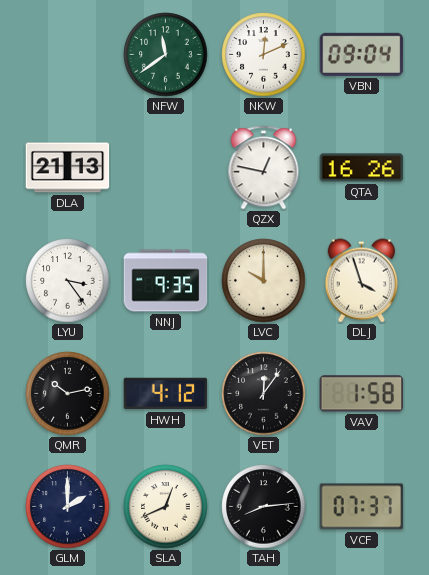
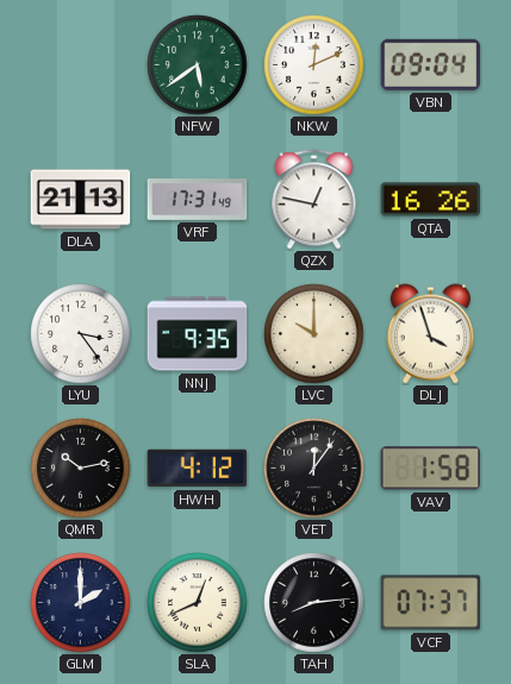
NFW: 11:39 -> 5:39
VRF: none -> 17:31
